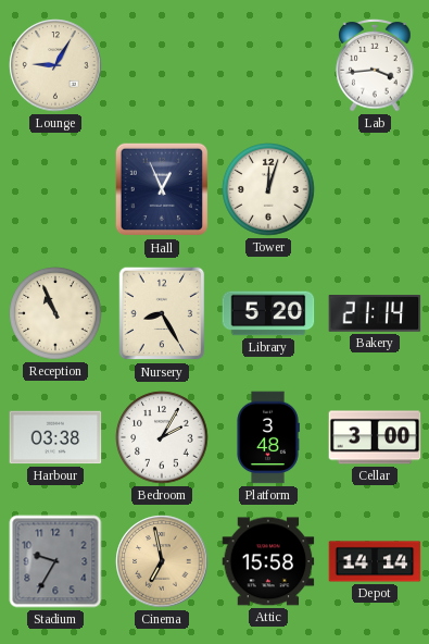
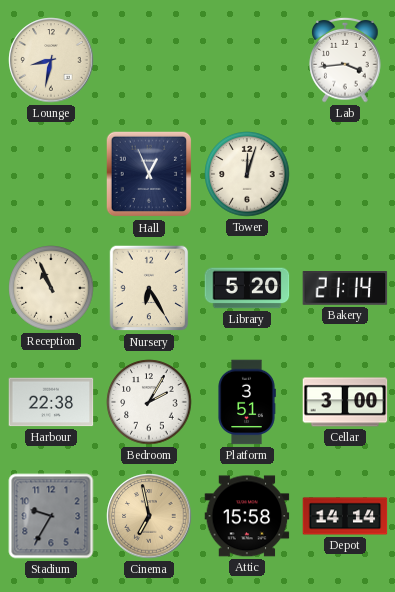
Lounge: 9:05 -> 8:32
Nursery: 8:25 -> 6:25
Harbour: 03:38 -> 22:38
Platform: 3:48 -> 3:51
